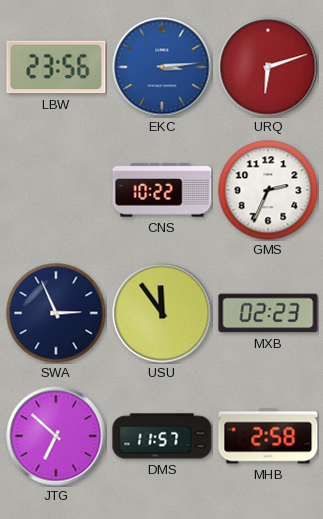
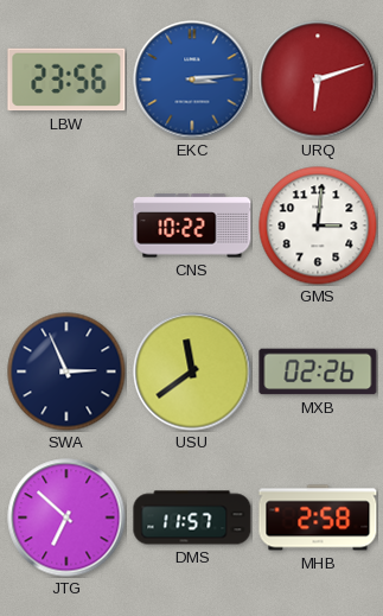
GMS: 2:34 -> 3:01
USU: 11:54 -> 11:39
MXB: 02:23 -> 02:26
